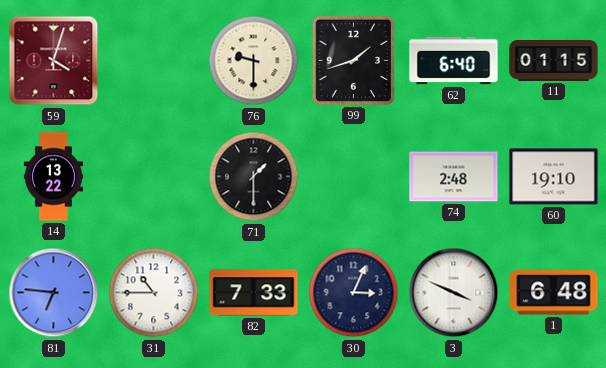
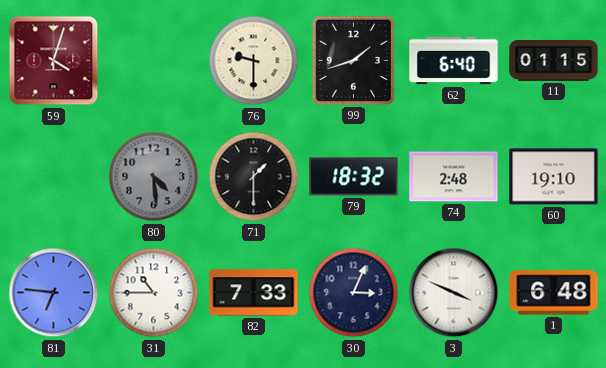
14: 13:22 -> none
80: none -> 4:29
79: none -> 18:32
